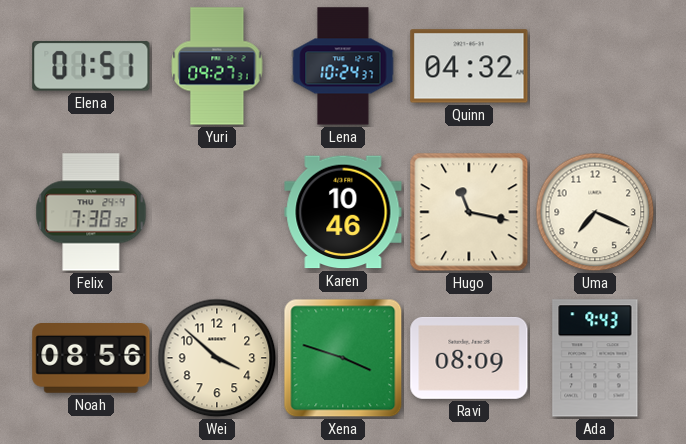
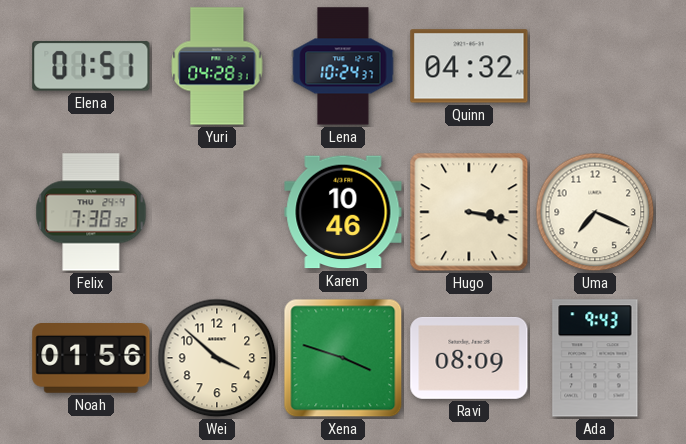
Yuri: 09:27 -> 04:28
Hugo: 11:17 -> 3:17
Noah: 08:56 -> 01:56
